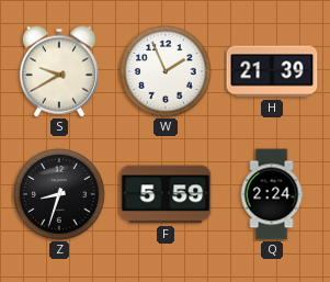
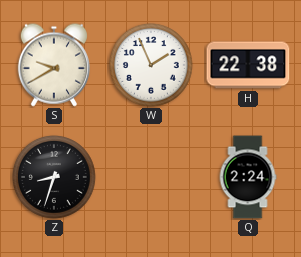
H: 21:39 -> 22:38
F: 5:59 -> none
